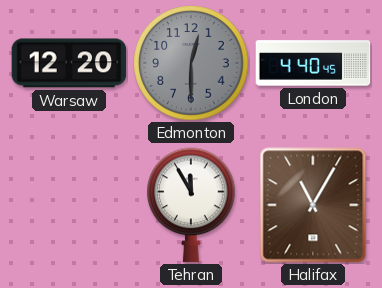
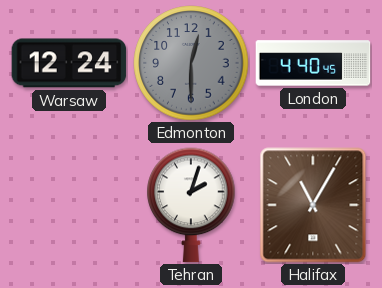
Warsaw: 12:20 -> 12:24
Tehran: 11:55 -> 2:03
